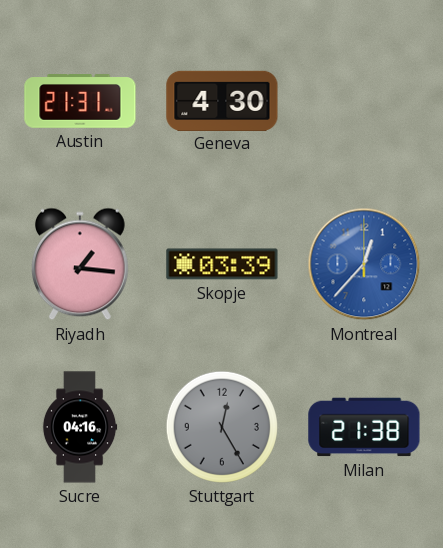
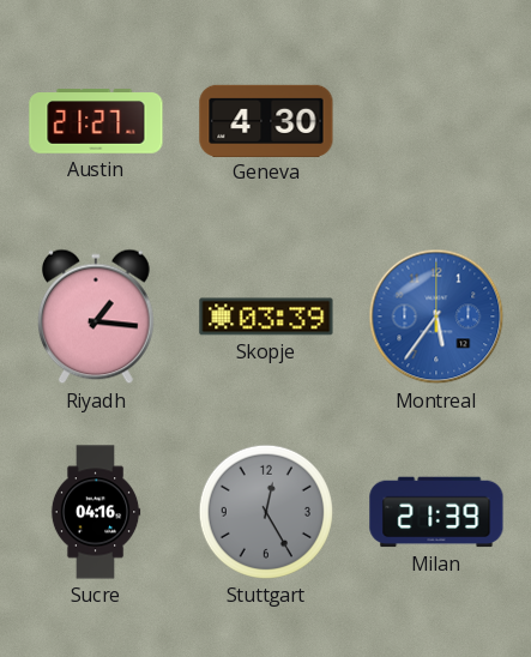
Austin: 21:31 -> 21:27
Montreal: 12:37 -> 5:36
Milan: 21:38 -> 21:39
